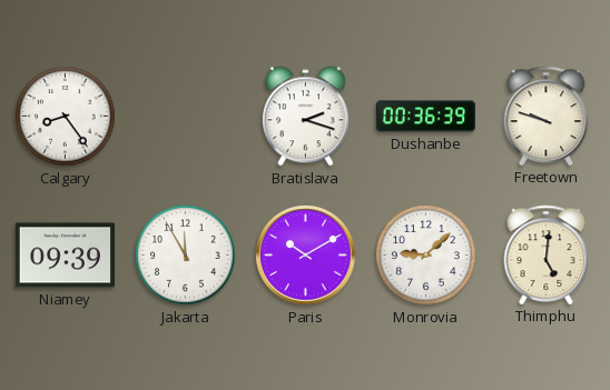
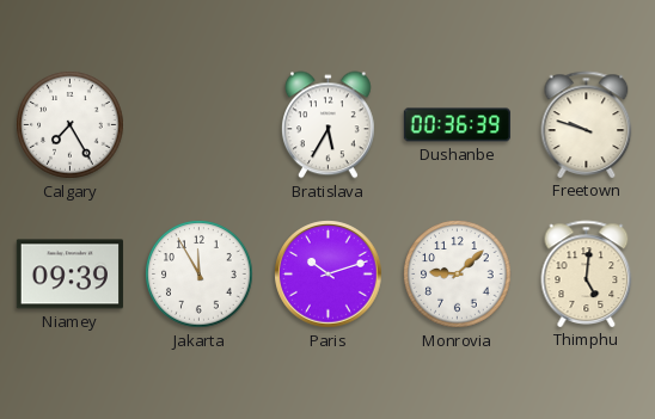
Calgary: 8:24 -> 7:25
Bratislava: 2:18 -> 5:35
Paris: 10:10 -> 10:12
